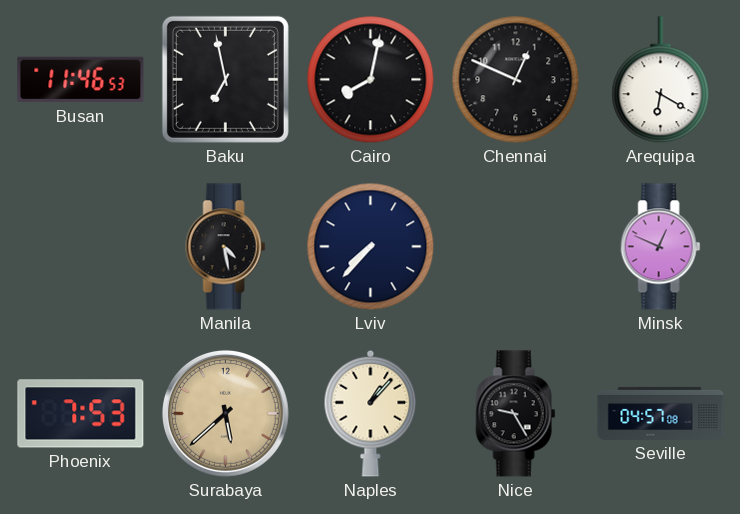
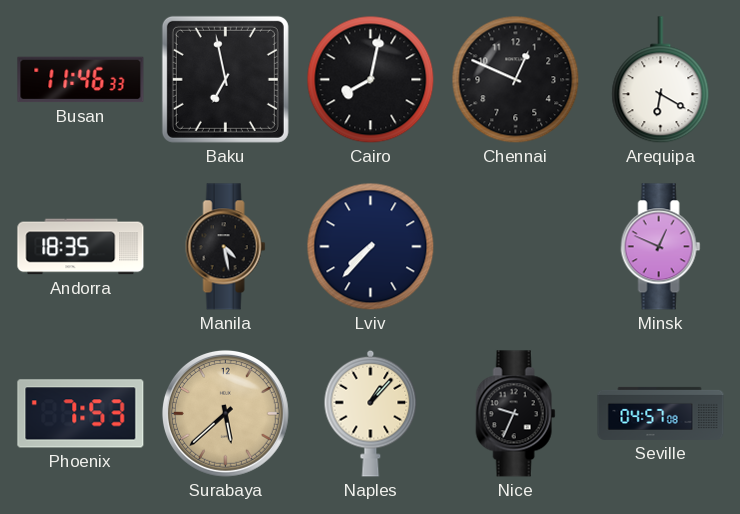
Busan: 11:46:53 -> 11:46:33
Andorra: none -> 18:35
Nice: 9:25 -> 9:34
